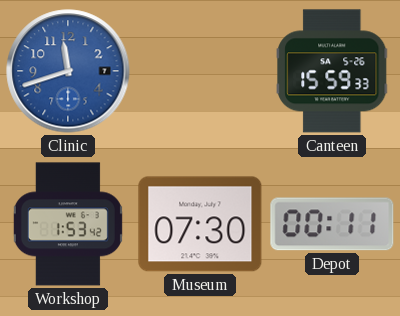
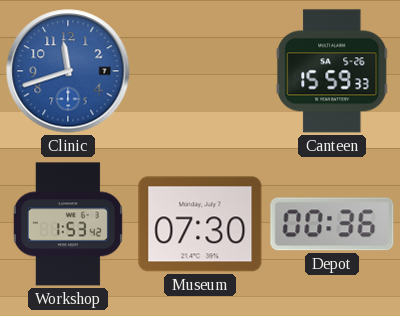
Depot: 00:11 -> 00:36
